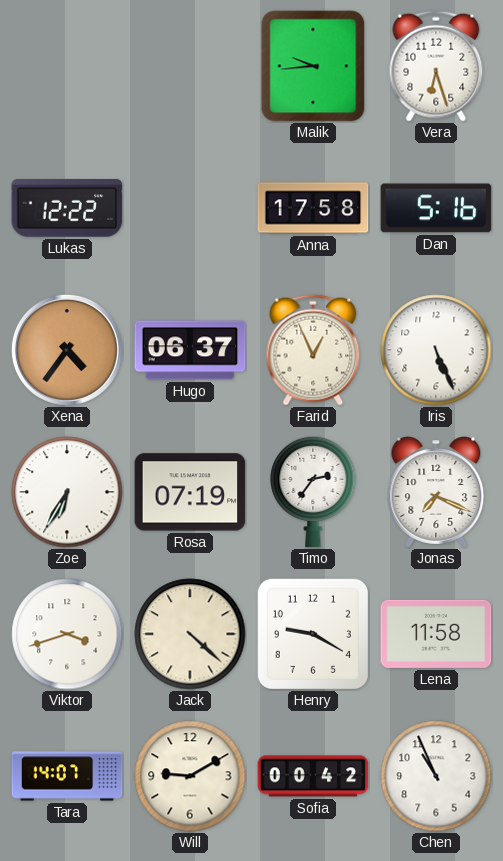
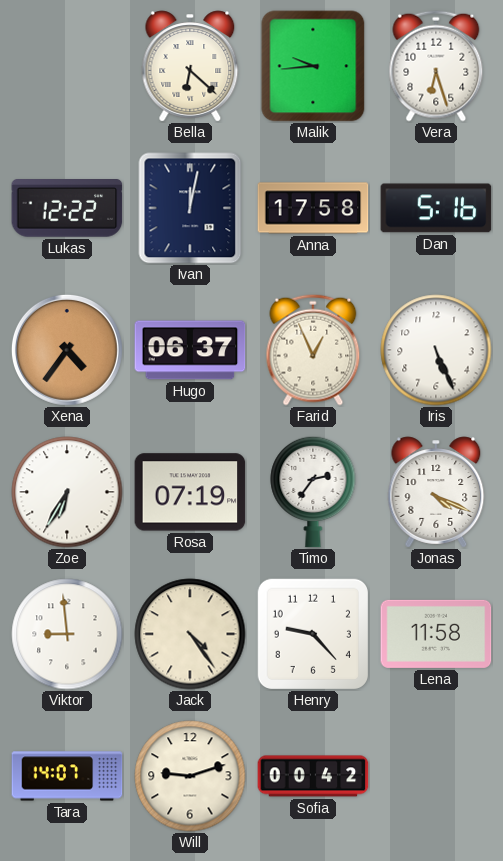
Bella: none -> 6:22
Ivan: none -> 12:02
Jonas: 7:19 -> 4:19
Viktor: 3:42 -> 8:59
Jack: 4:22 -> 4:24
Henry: 9:20 -> 9:23
Will: 9:10 -> 9:12
Chen: 10:56 -> none
